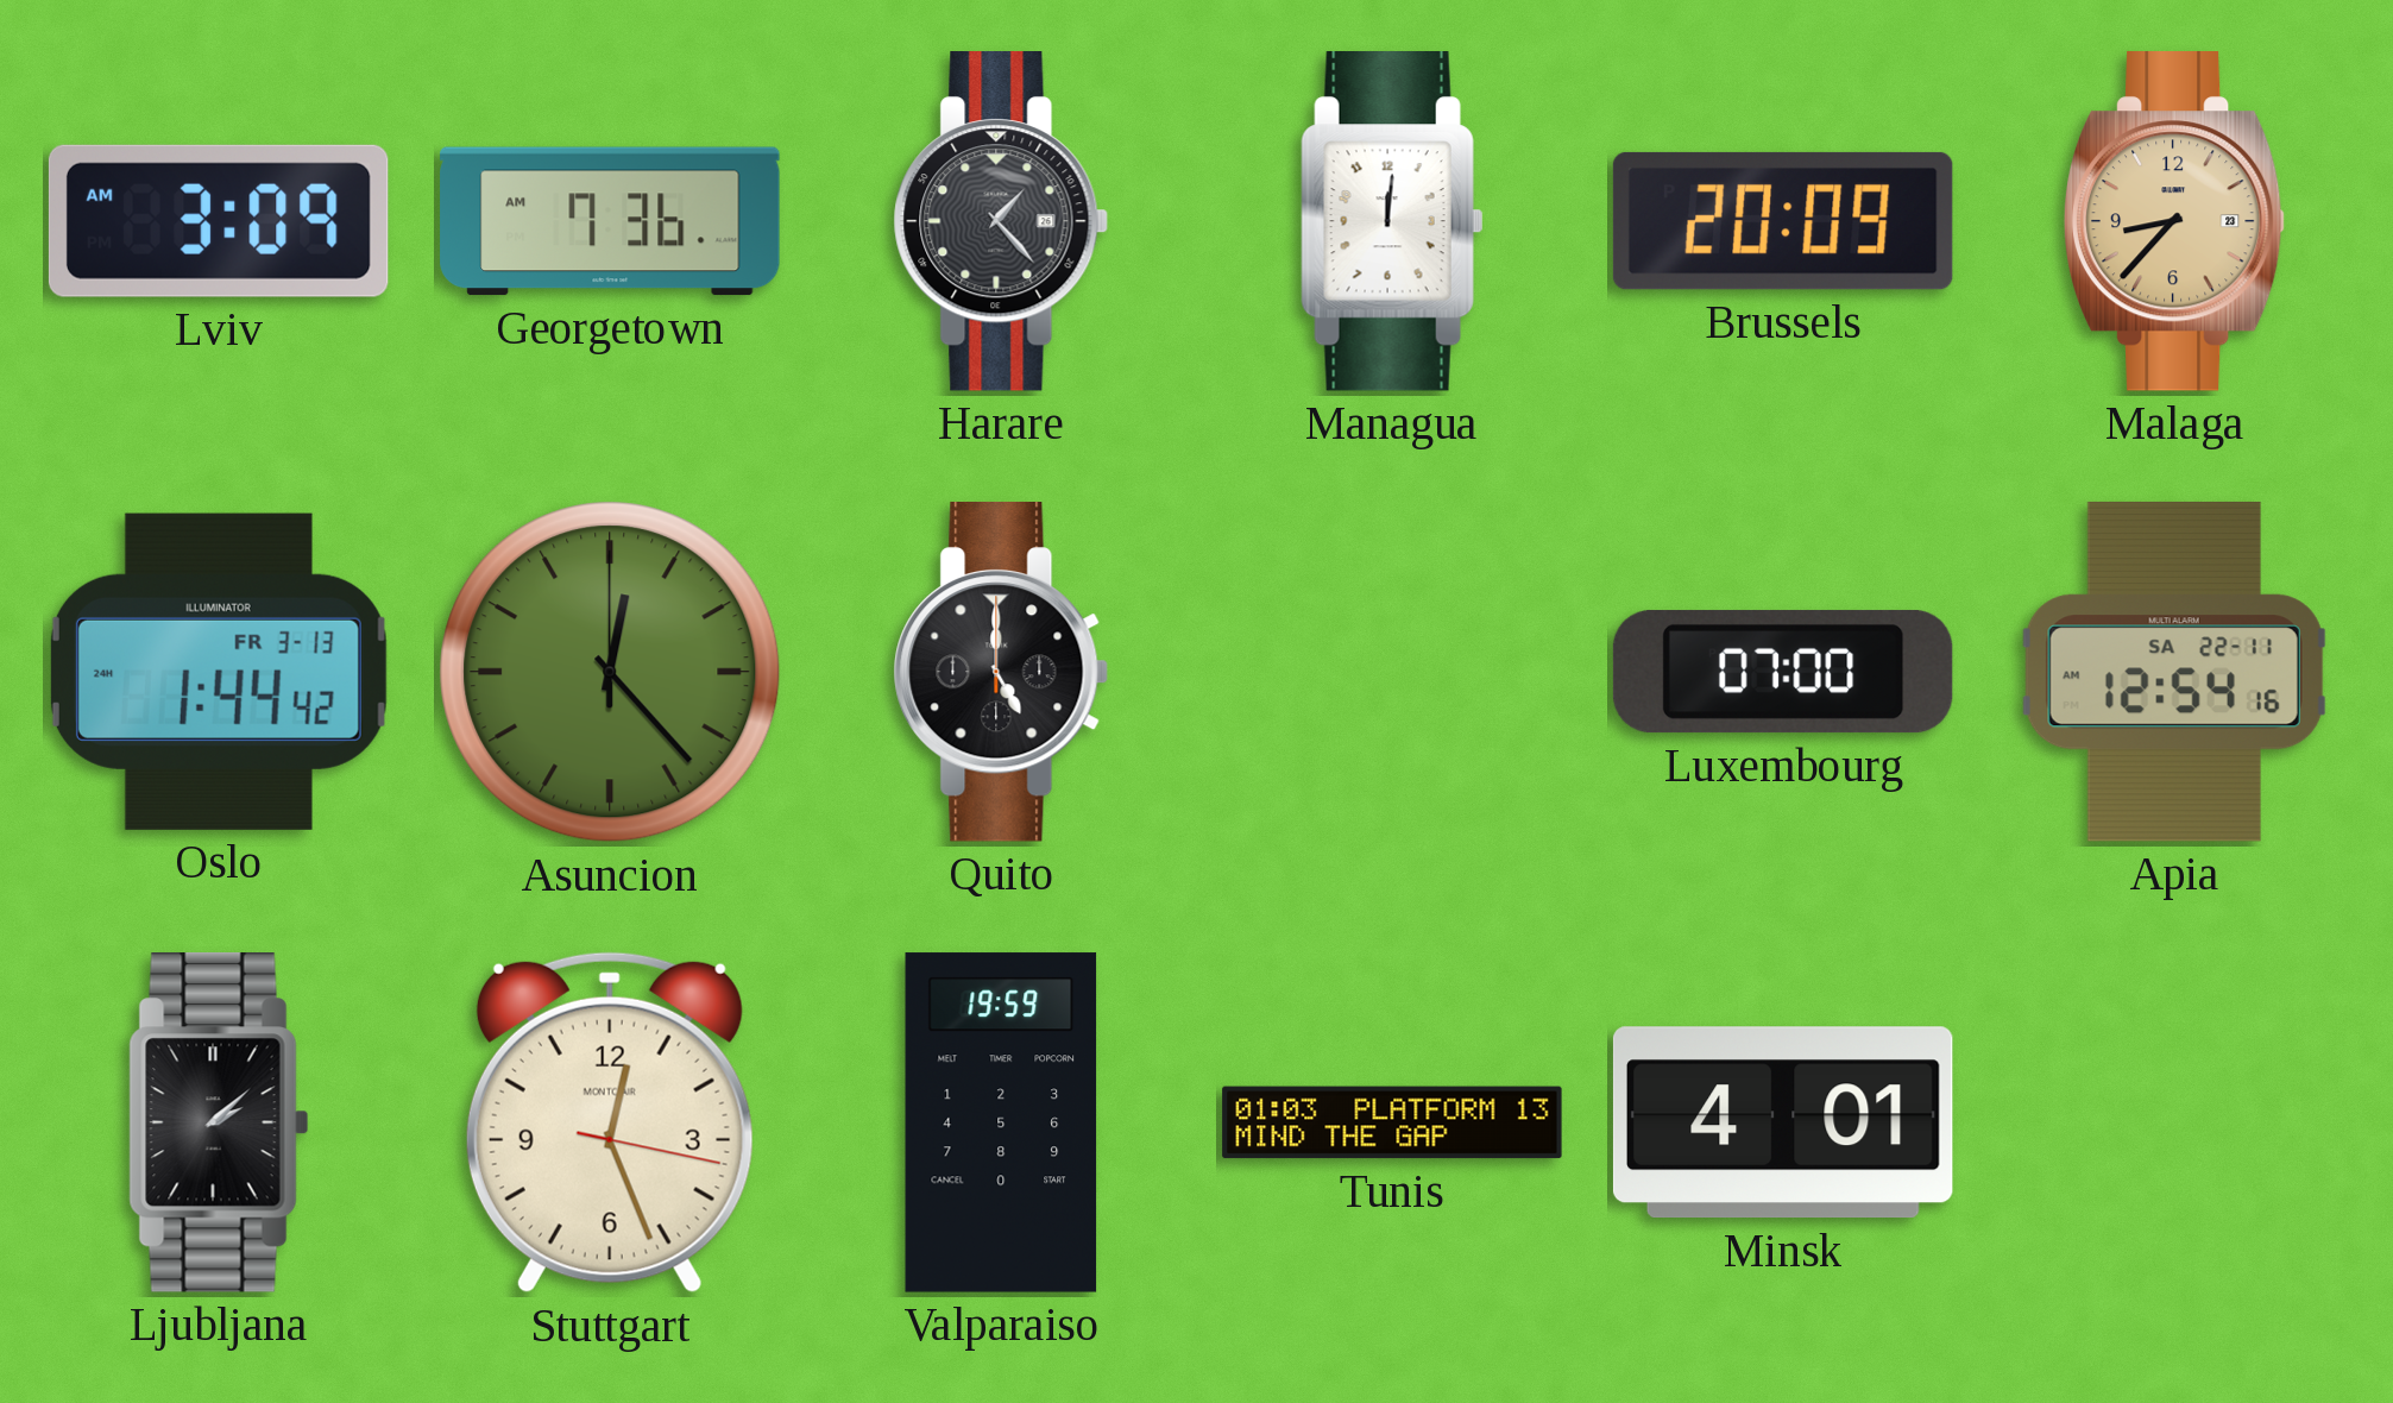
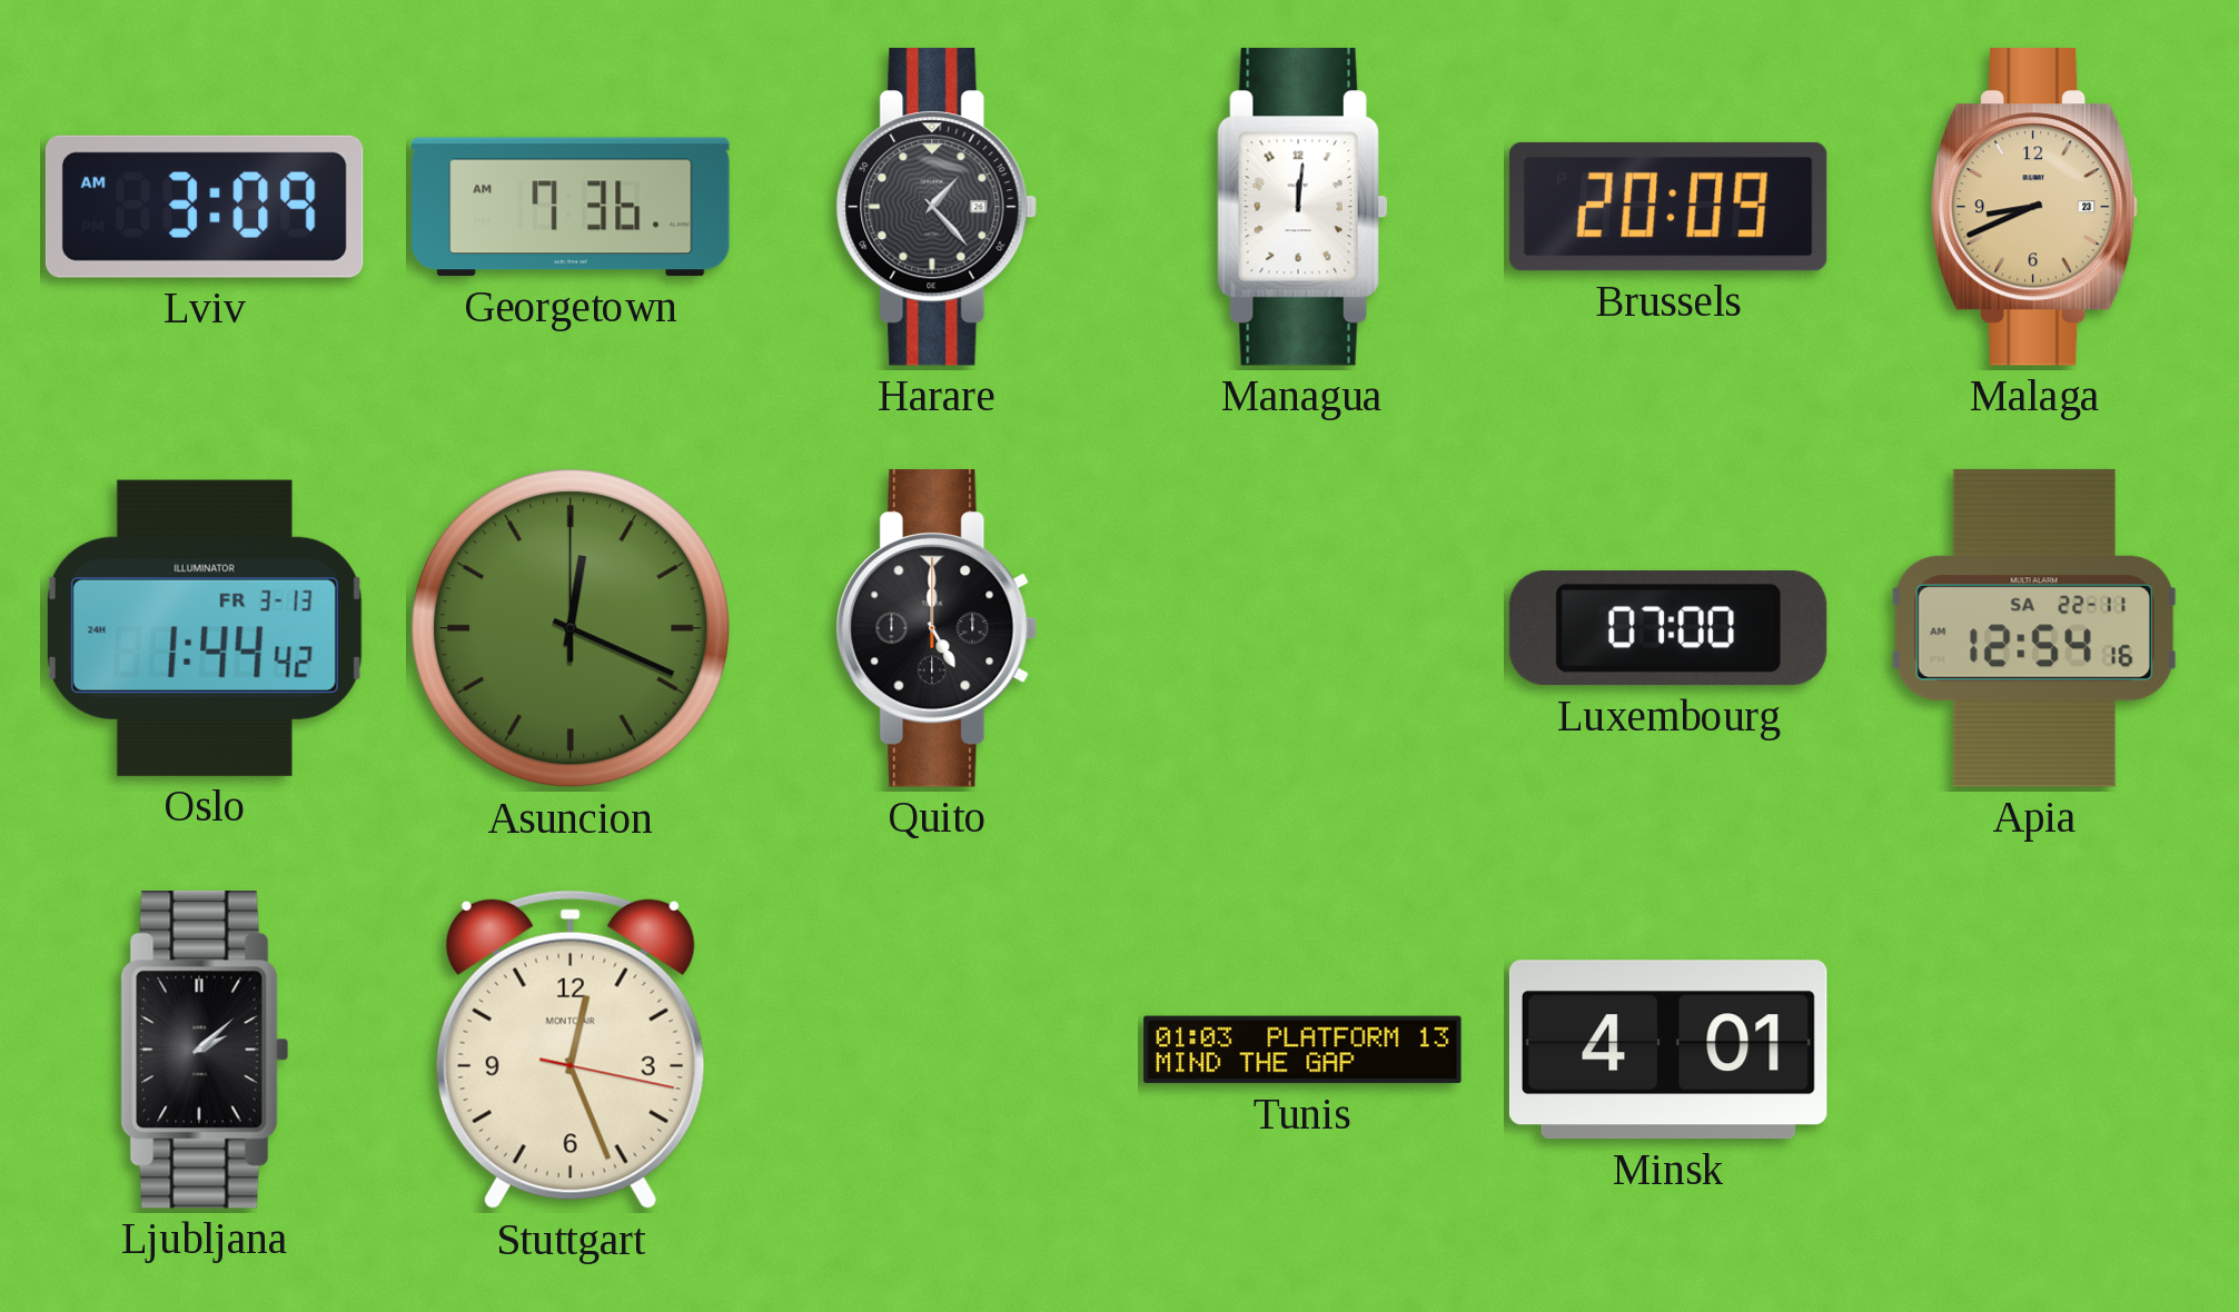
Malaga: 8:37 -> 8:41
Asuncion: 12:23 -> 12:19
Valparaiso: 19:59 -> none
